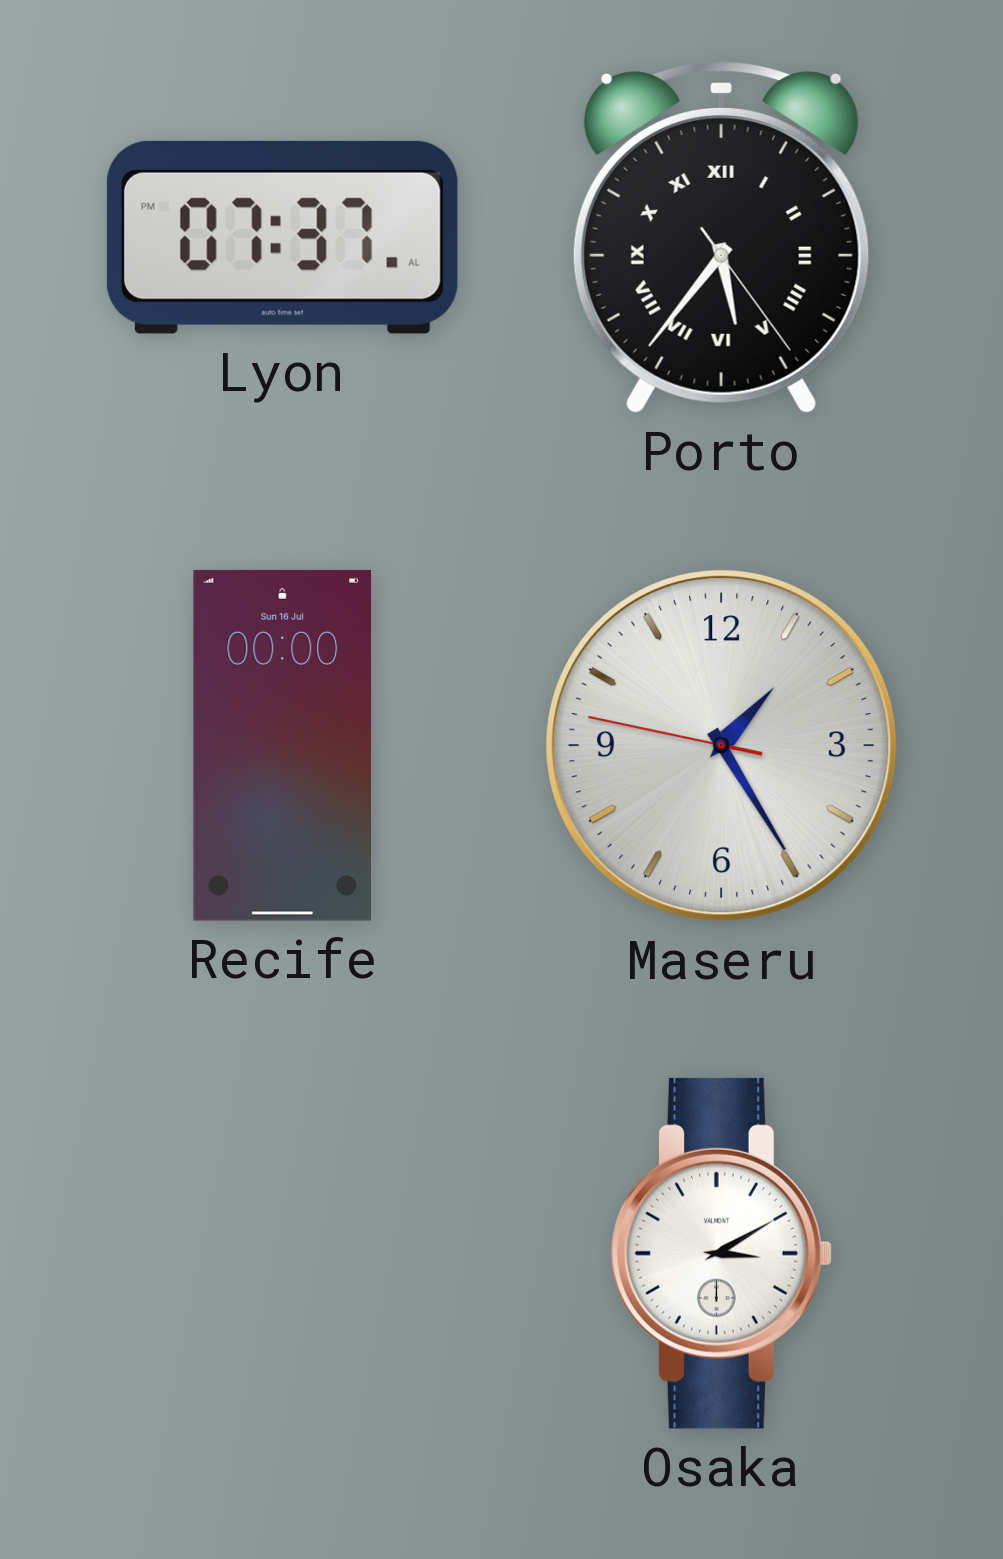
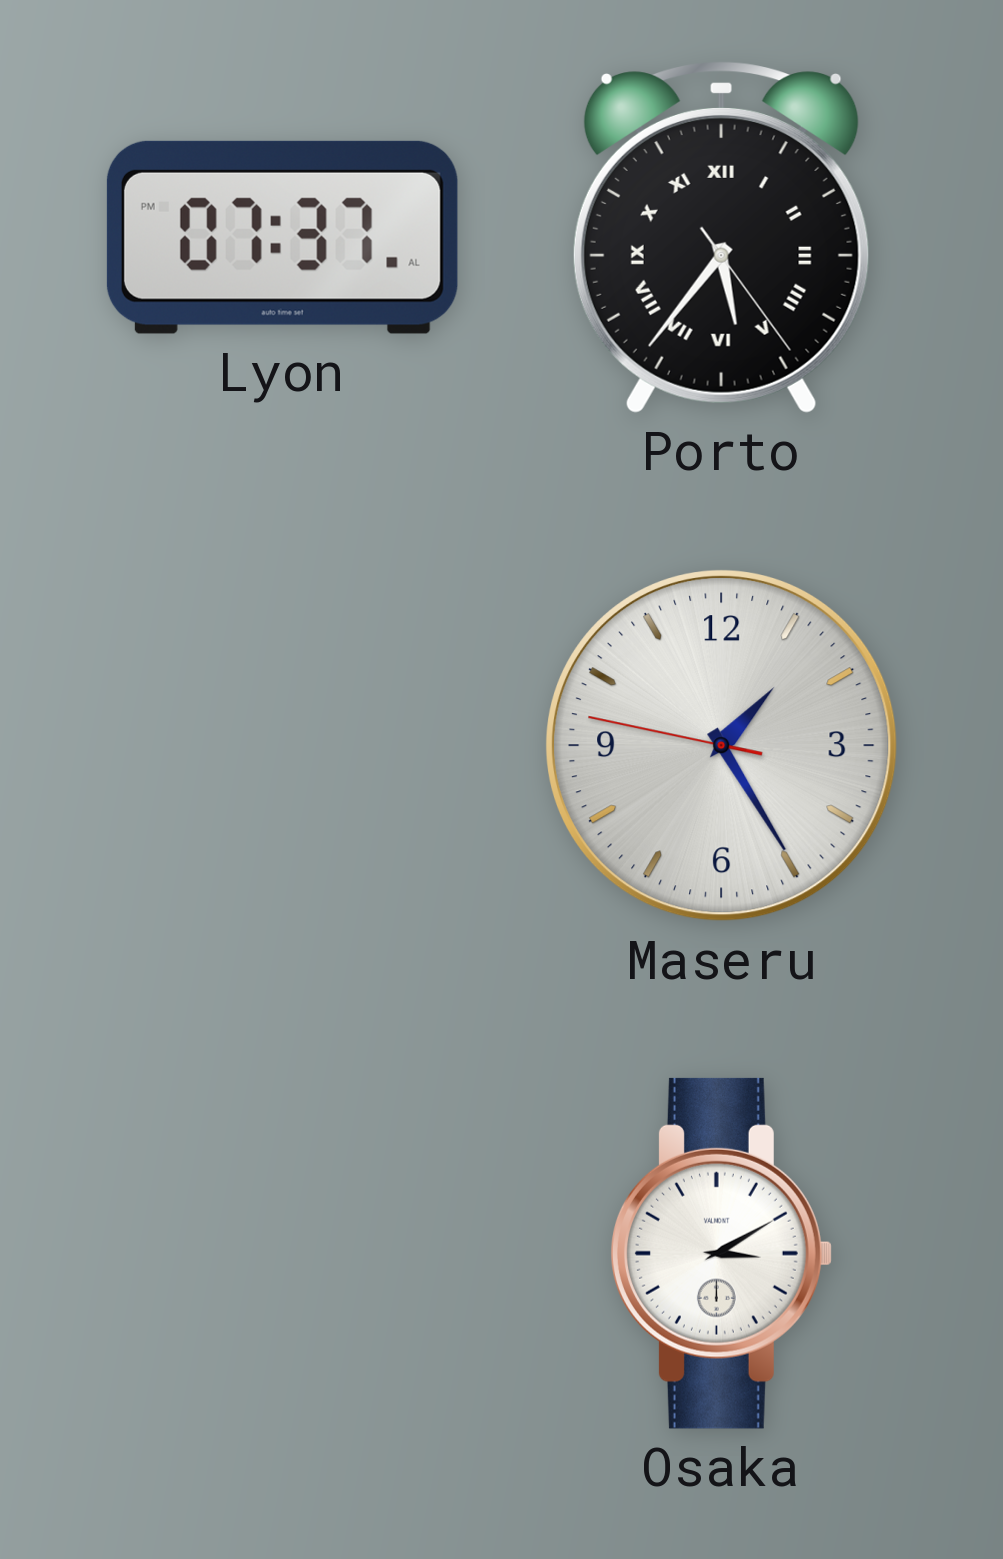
Recife: 00:00 -> none
